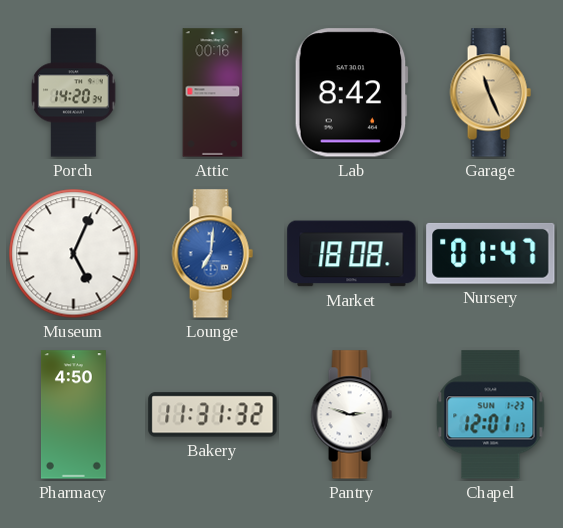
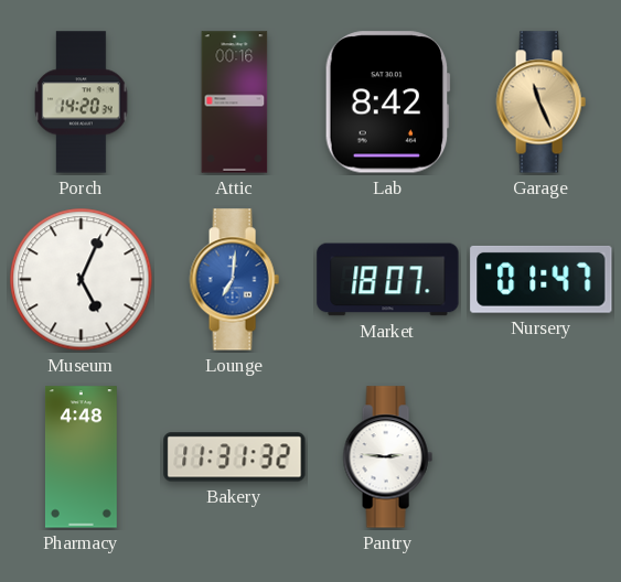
Market: 18:08 -> 18:07
Pharmacy: 4:50 -> 4:48
Pantry: 2:48 -> 2:46
Chapel: 12:01 -> none
